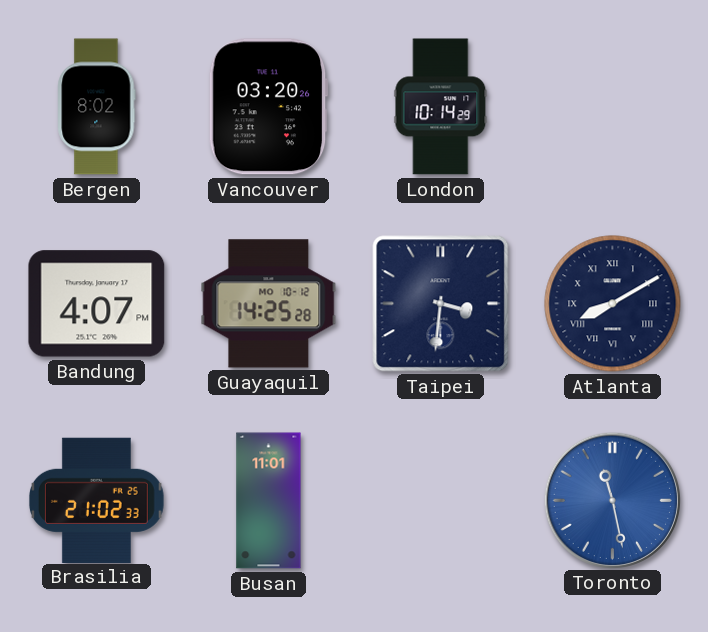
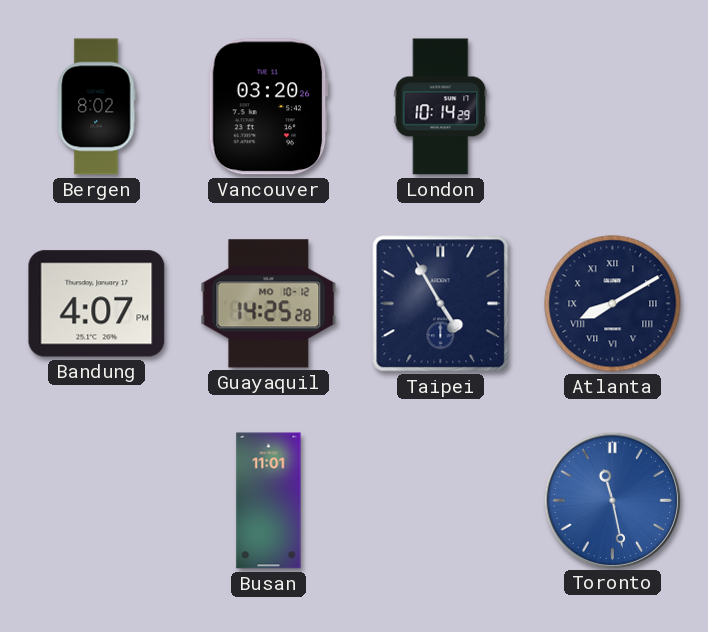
Taipei: 3:31 -> 4:55
Brasilia: 21:02 -> none
